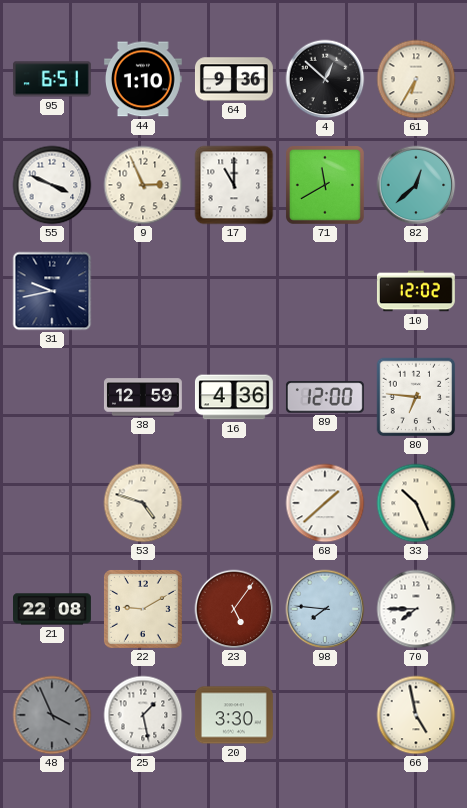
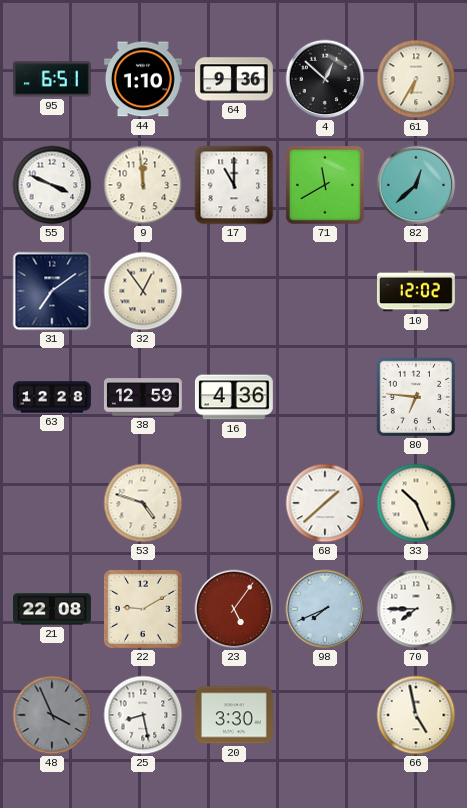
9: 2:56 -> 11:59
31: 9:43 -> 7:09
32: none -> 12:54
63: none -> 12:28
89: 12:00 -> none
98: 7:46 -> 7:41
25: 1:28 -> 8:28
